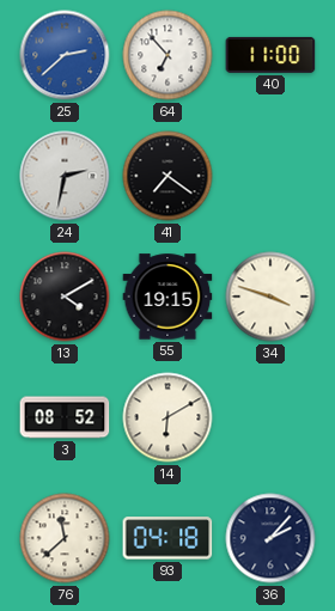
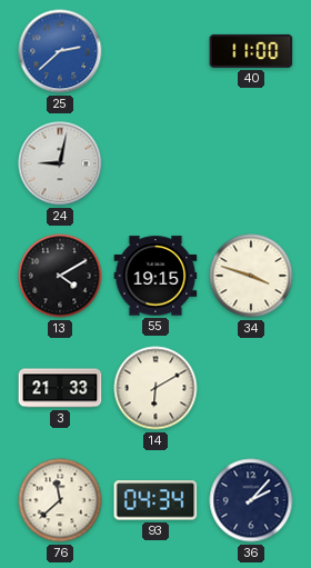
64: 6:53 -> none
24: 2:32 -> 9:02
41: 7:21 -> none
3: 08:52 -> 21:33
93: 04:18 -> 04:34
